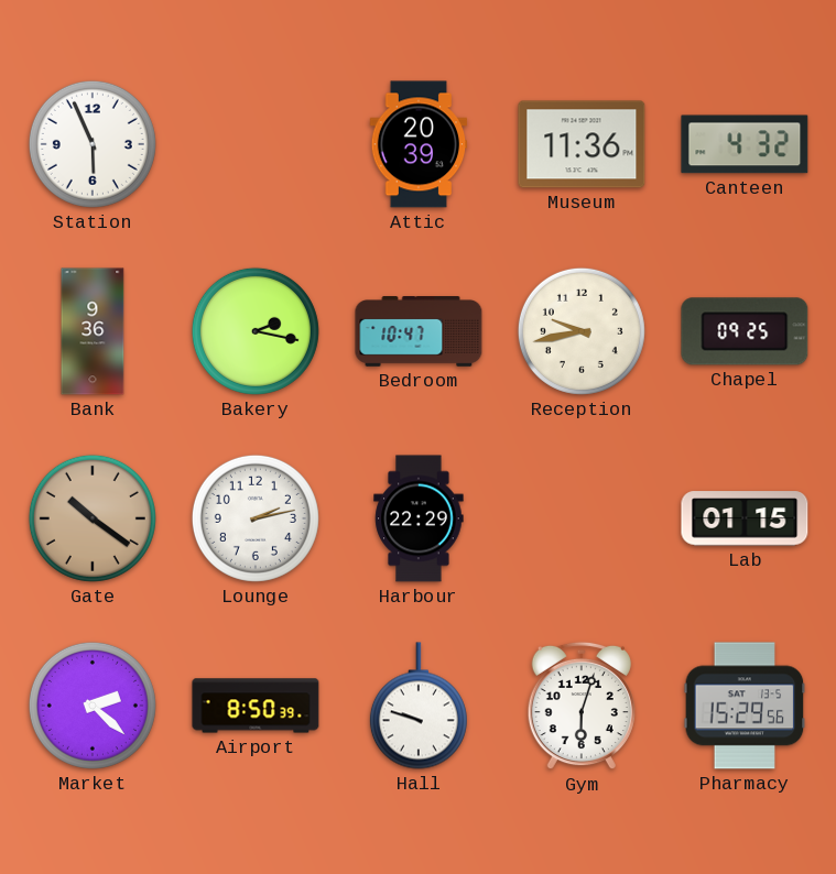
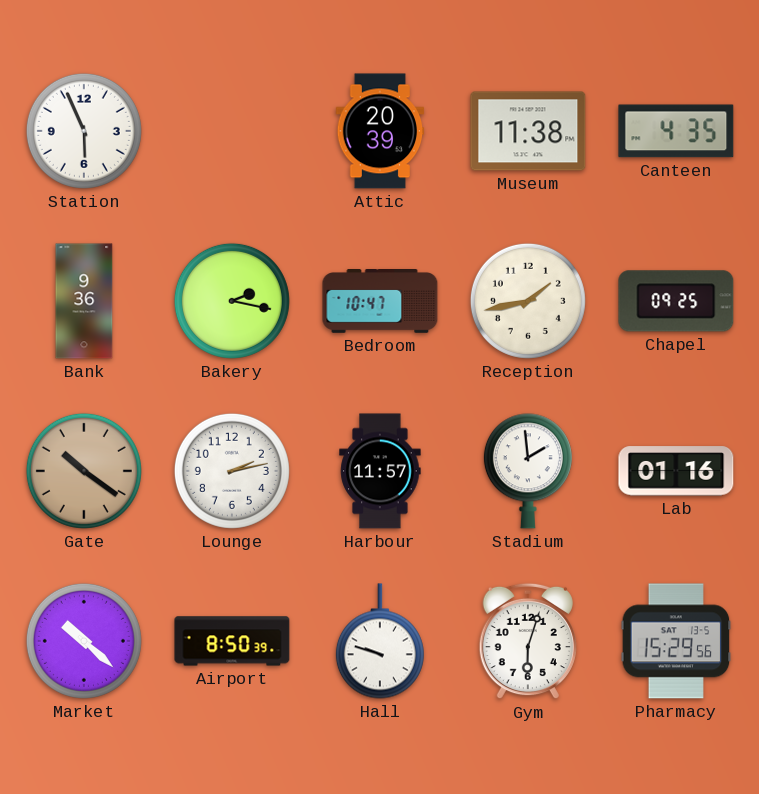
Museum: 11:36 -> 11:38
Canteen: 4:32 -> 4:35
Reception: 9:43 -> 1:43
Harbour: 22:29 -> 11:57
Stadium: none -> 1:59
Lab: 01:15 -> 01:16
Market: 2:22 -> 10:22
